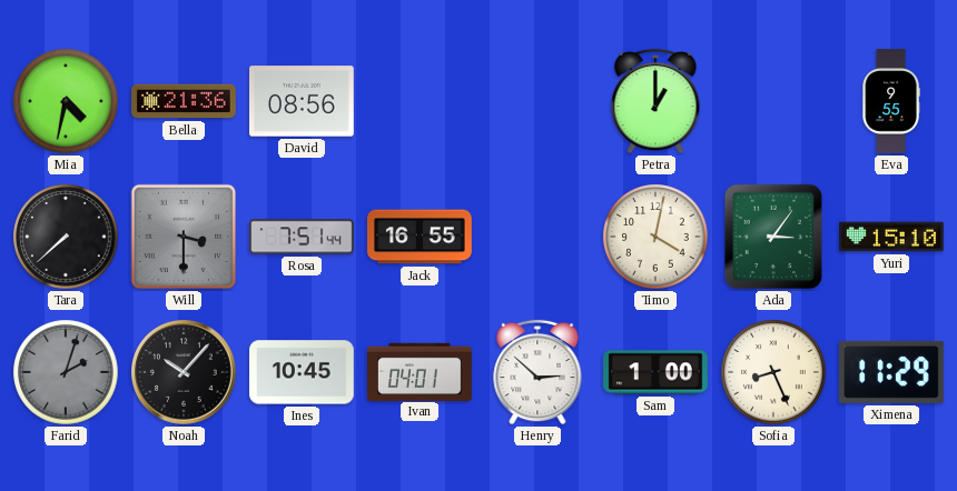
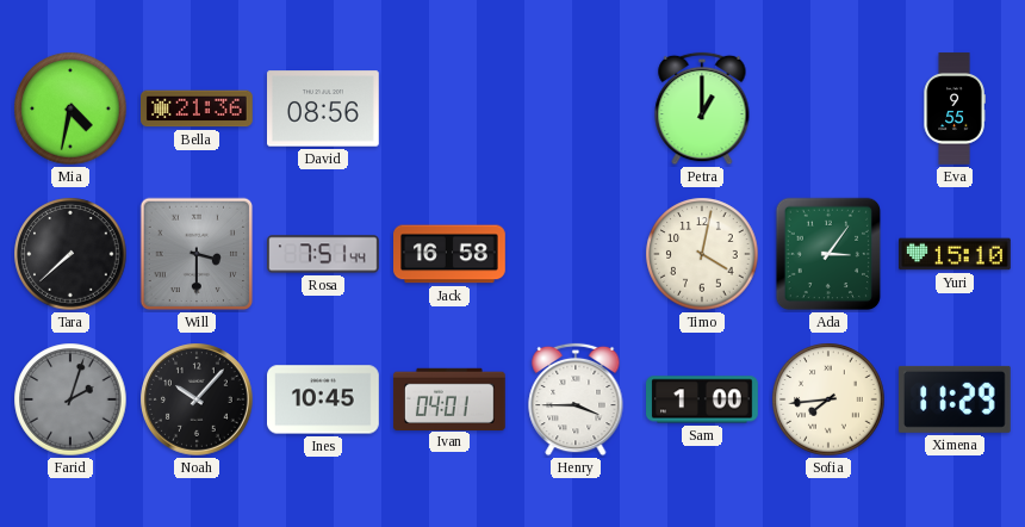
Jack: 16:55 -> 16:58
Henry: 2:52 -> 3:45
Sofia: 8:26 -> 7:44
